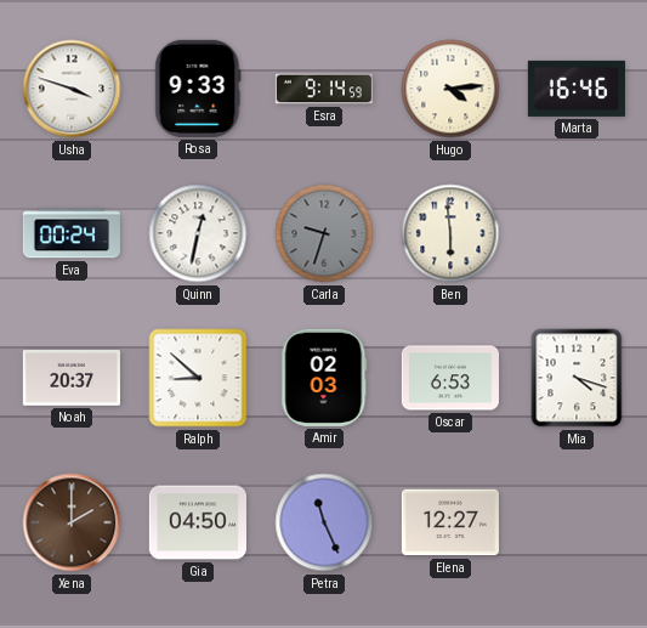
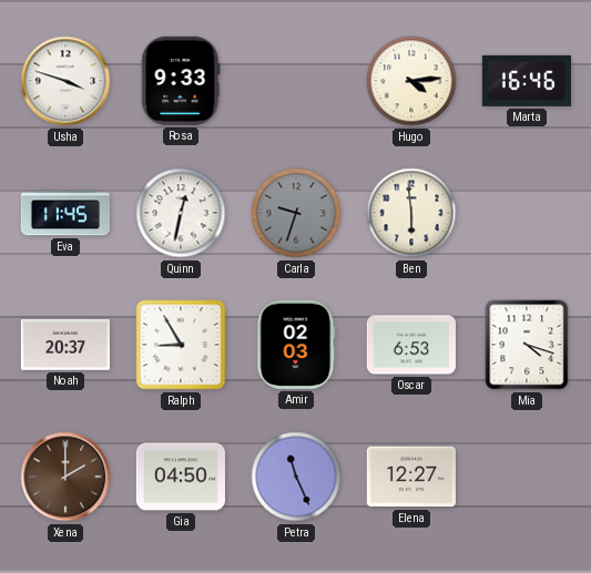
Esra: 9:14 -> none
Eva: 00:24 -> 11:45
Ralph: 8:52 -> 8:55
